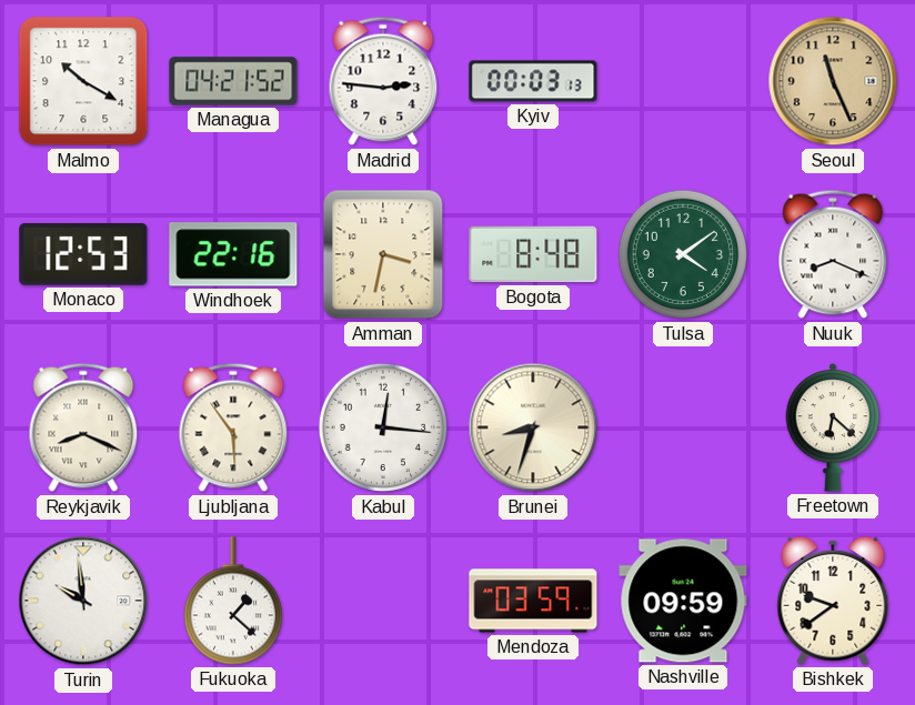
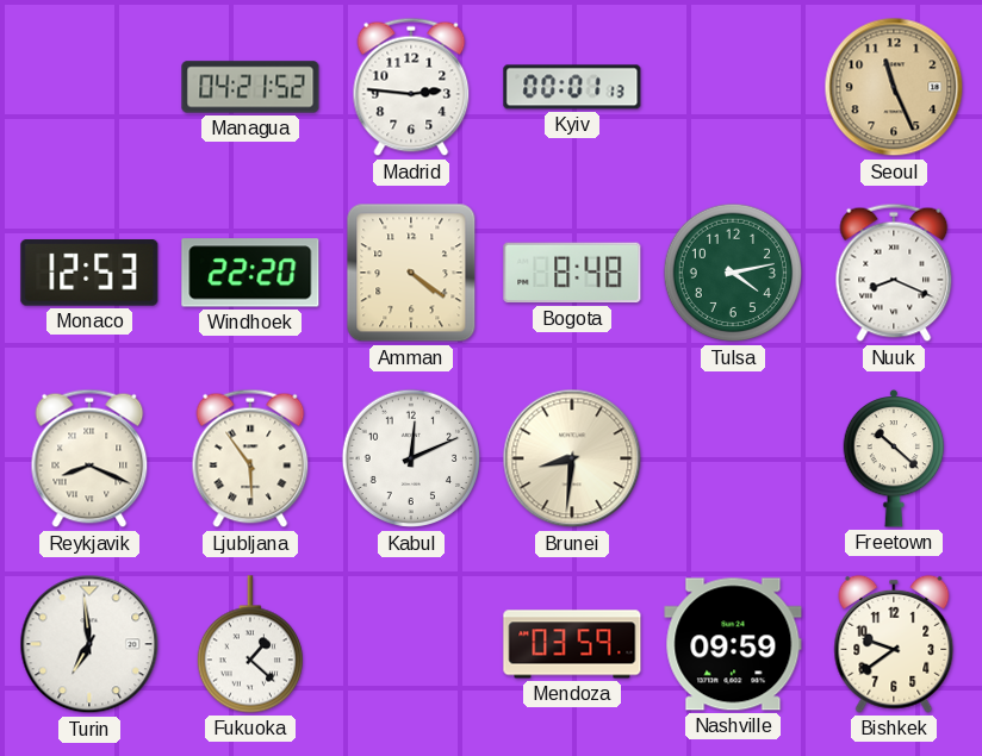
Malmo: 10:20 -> none
Kyiv: 00:03 -> 00:01
Windhoek: 22:16 -> 22:20
Amman: 3:32 -> 4:21
Tulsa: 4:09 -> 4:13
Kabul: 12:16 -> 12:11
Brunei: 8:33 -> 8:31
Freetown: 6:22 -> 10:22
Turin: 9:59 -> 6:59
